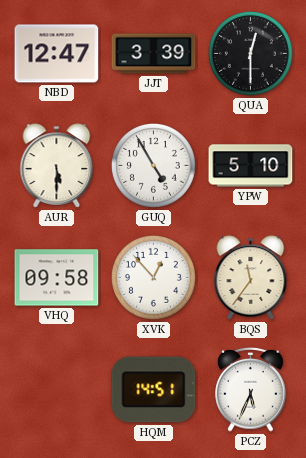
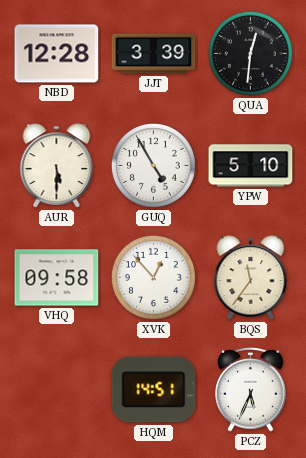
NBD: 12:47 -> 12:28
QUA: 12:30 -> 12:31
